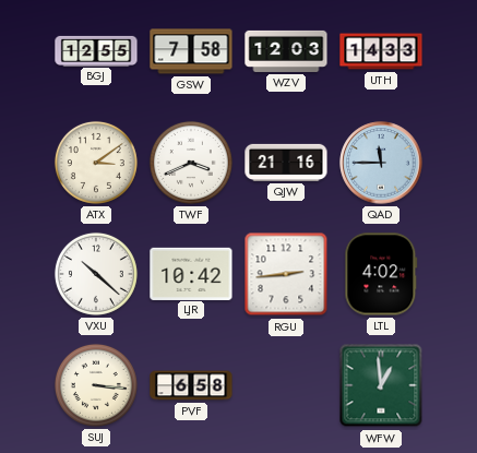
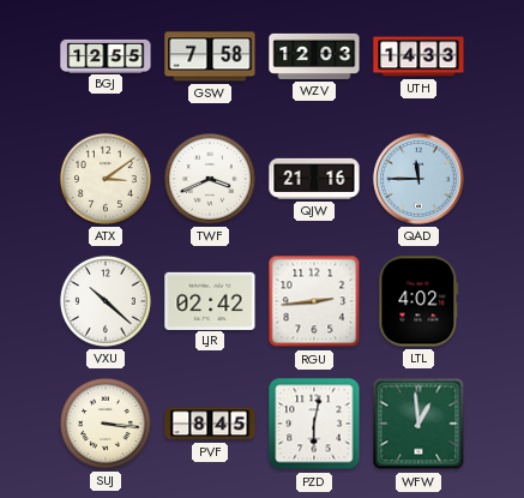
LJR: 10:42 -> 02:42
PVF: 6:58 -> 8:45
PZD: none -> 6:02
